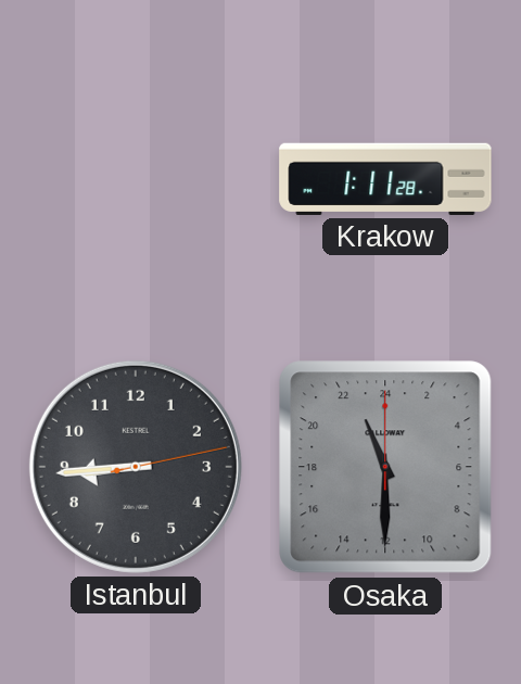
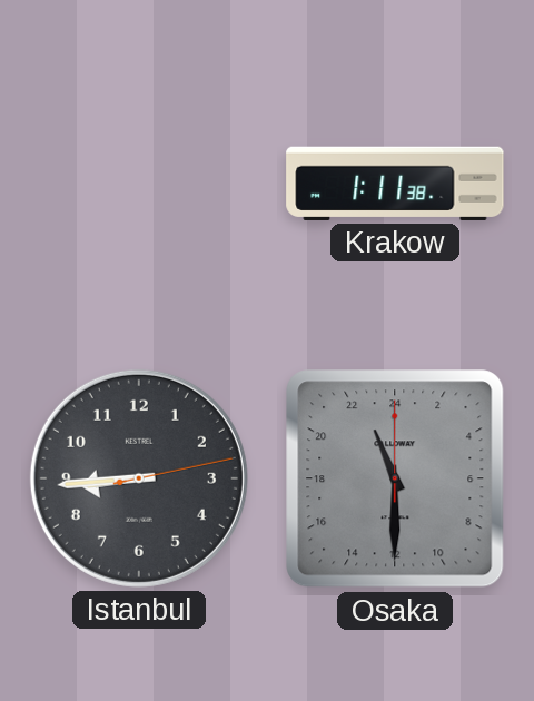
Krakow: 1:11:28 -> 1:11:38
